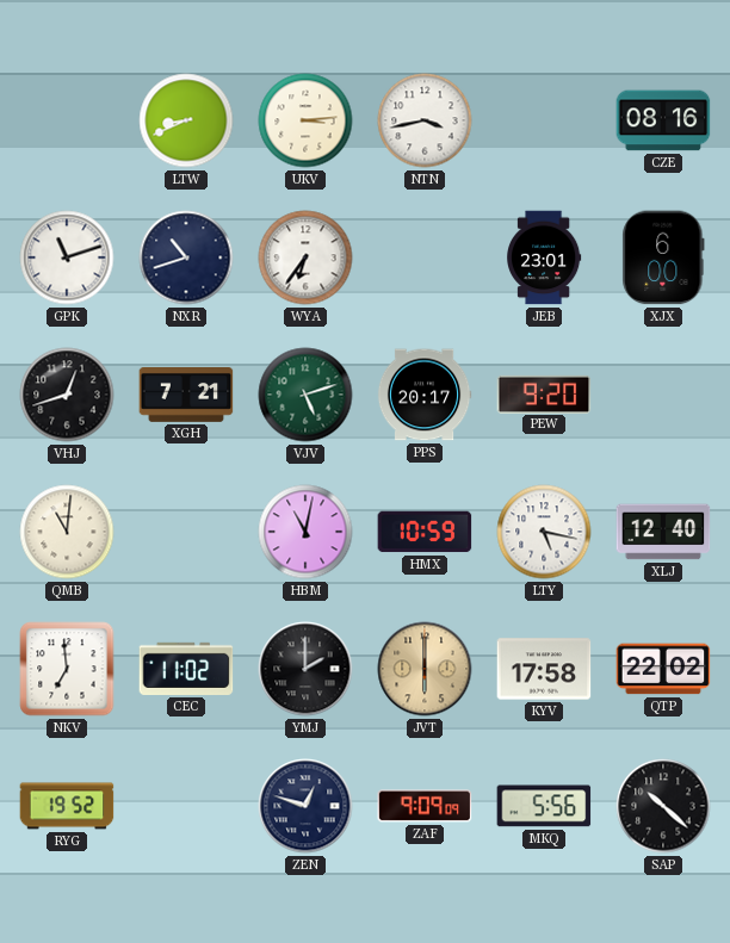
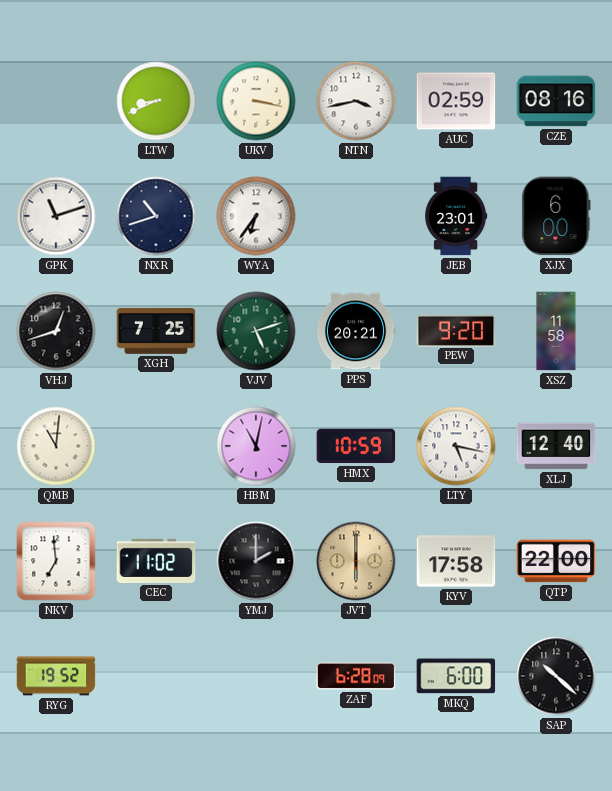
UKV: 3:14 -> 3:17
AUC: none -> 02:59
XGH: 7:21 -> 7:25
PPS: 20:17 -> 20:21
XSZ: none -> 11:58
QTP: 22:02 -> 22:00
ZEN: 12:48 -> none
ZAF: 9:09 -> 6:28
MKQ: 5:56 -> 6:00
